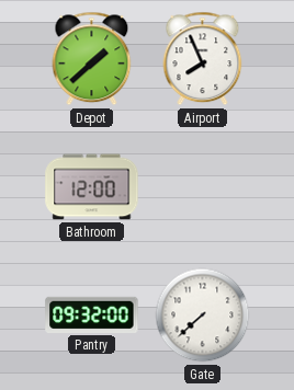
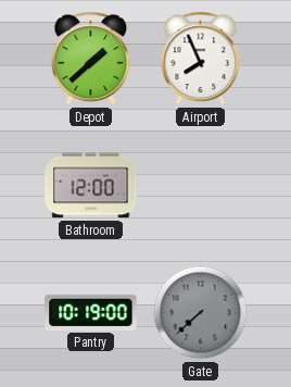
Pantry: 09:32 -> 10:19
Gate dial: white -> grey
